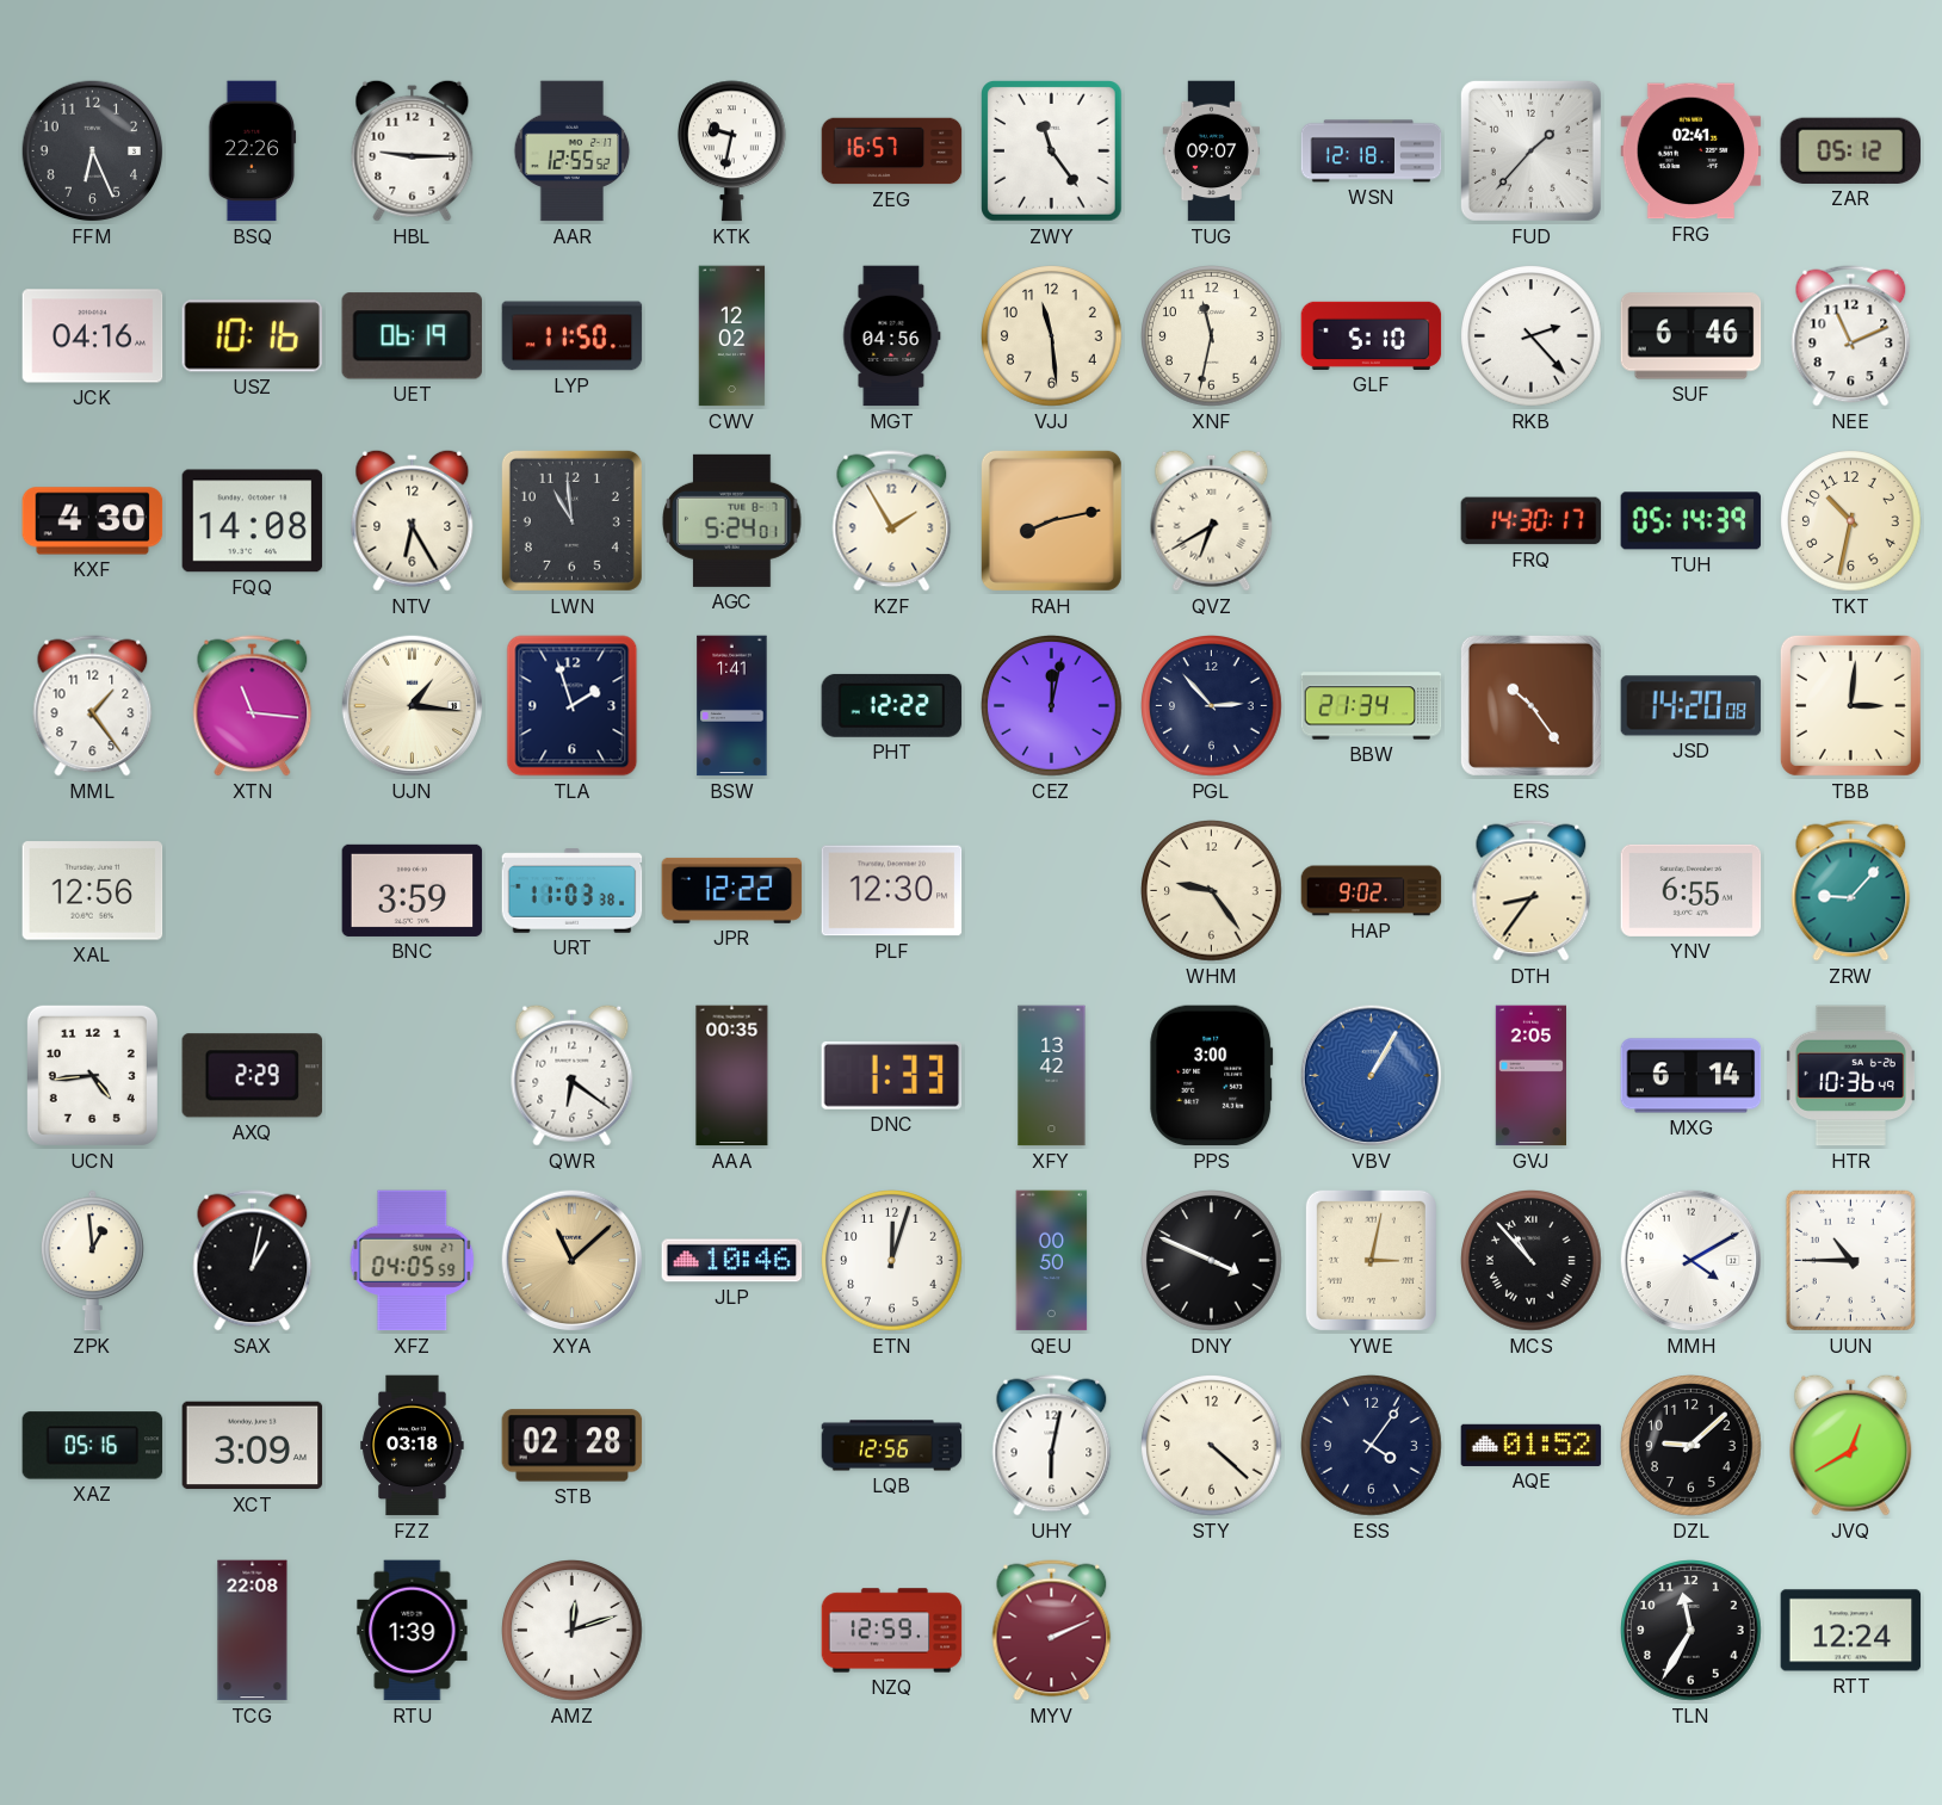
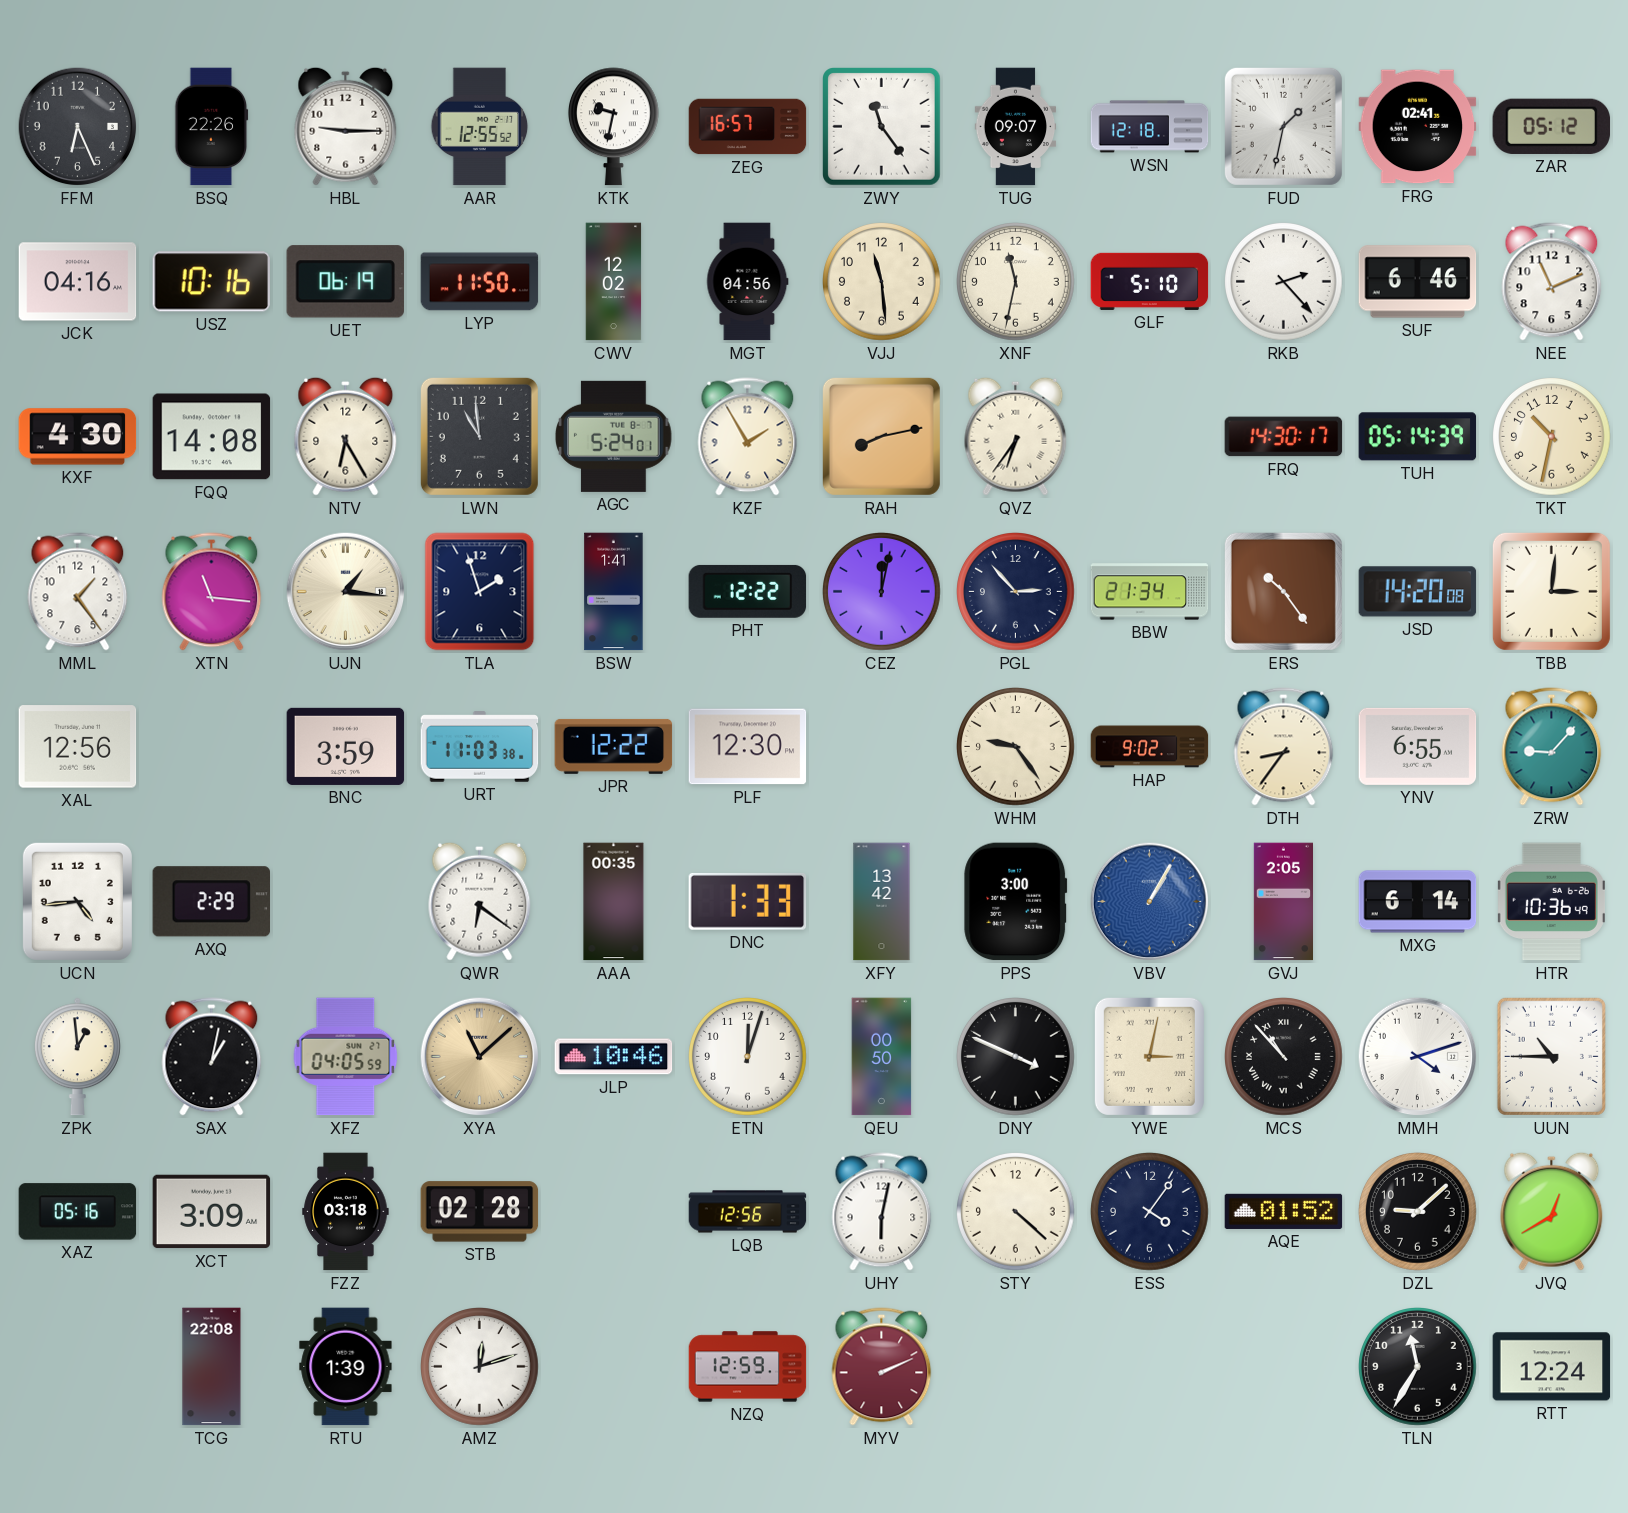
FUD: 1:37 -> 1:32
QVZ: 6:40 -> 6:36
MMH: 4:10 -> 4:12
